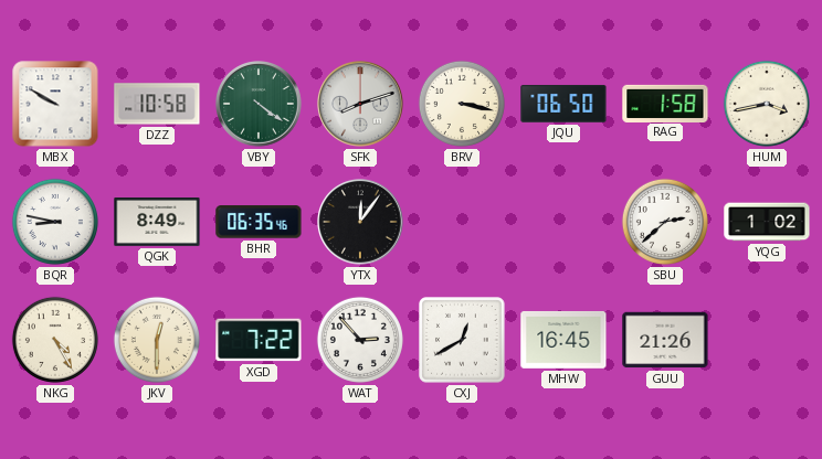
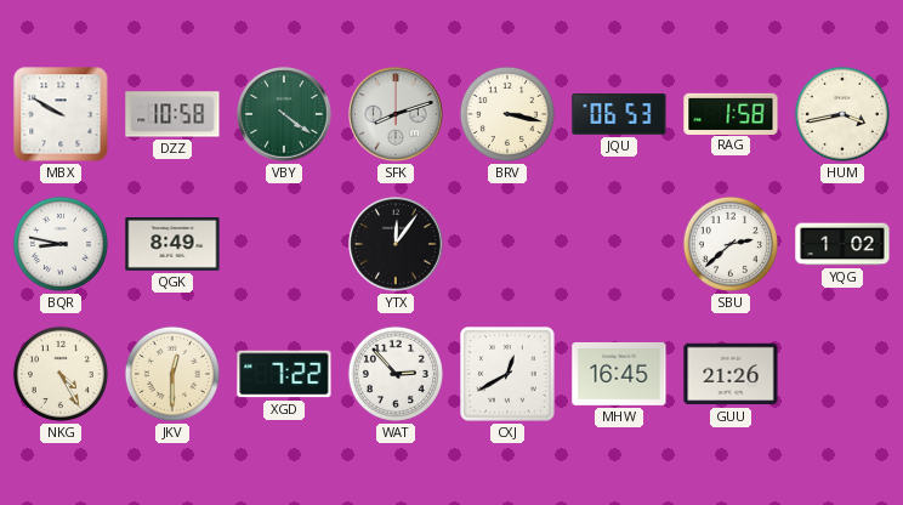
JQU: 06:50 -> 06:53
BHR: 06:35 -> none
